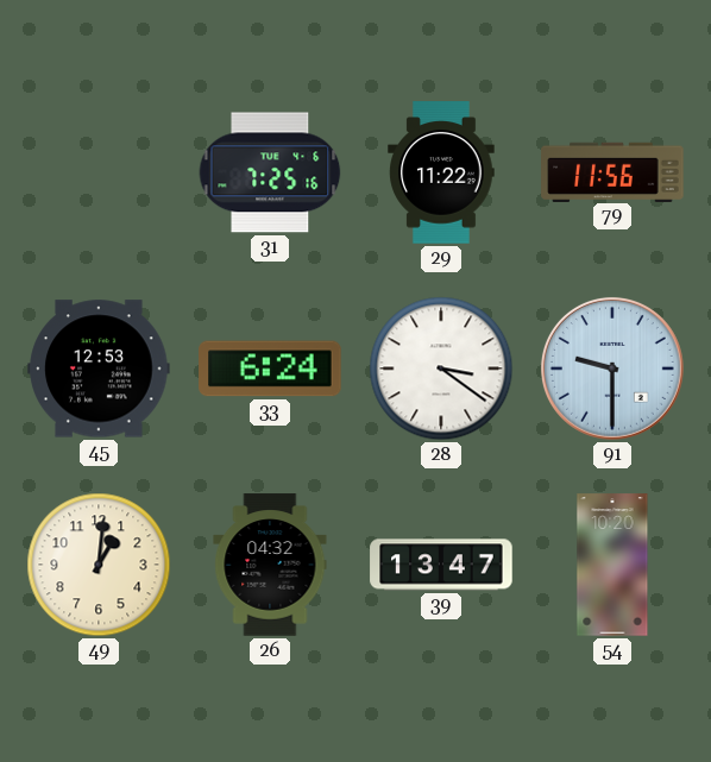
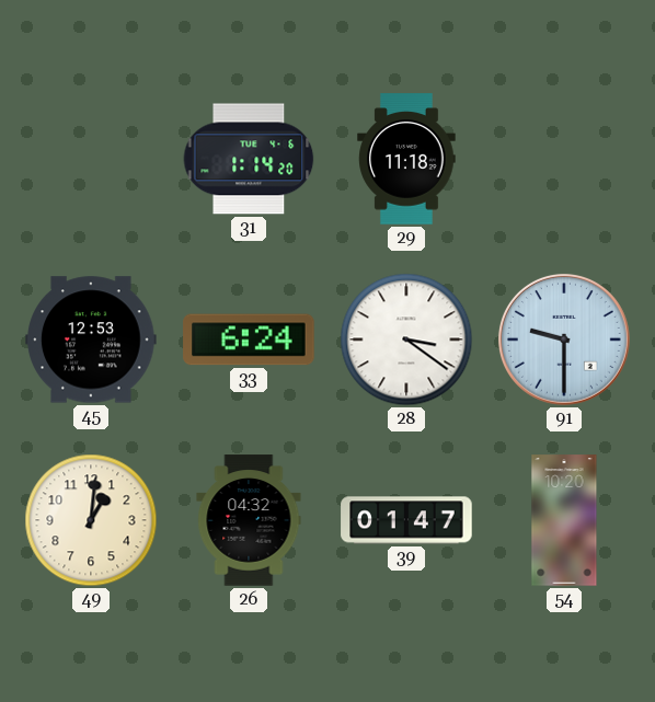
31: 7:25 -> 1:14
29: 11:22 -> 11:18
79: 11:56 -> none
39: 13:47 -> 01:47
